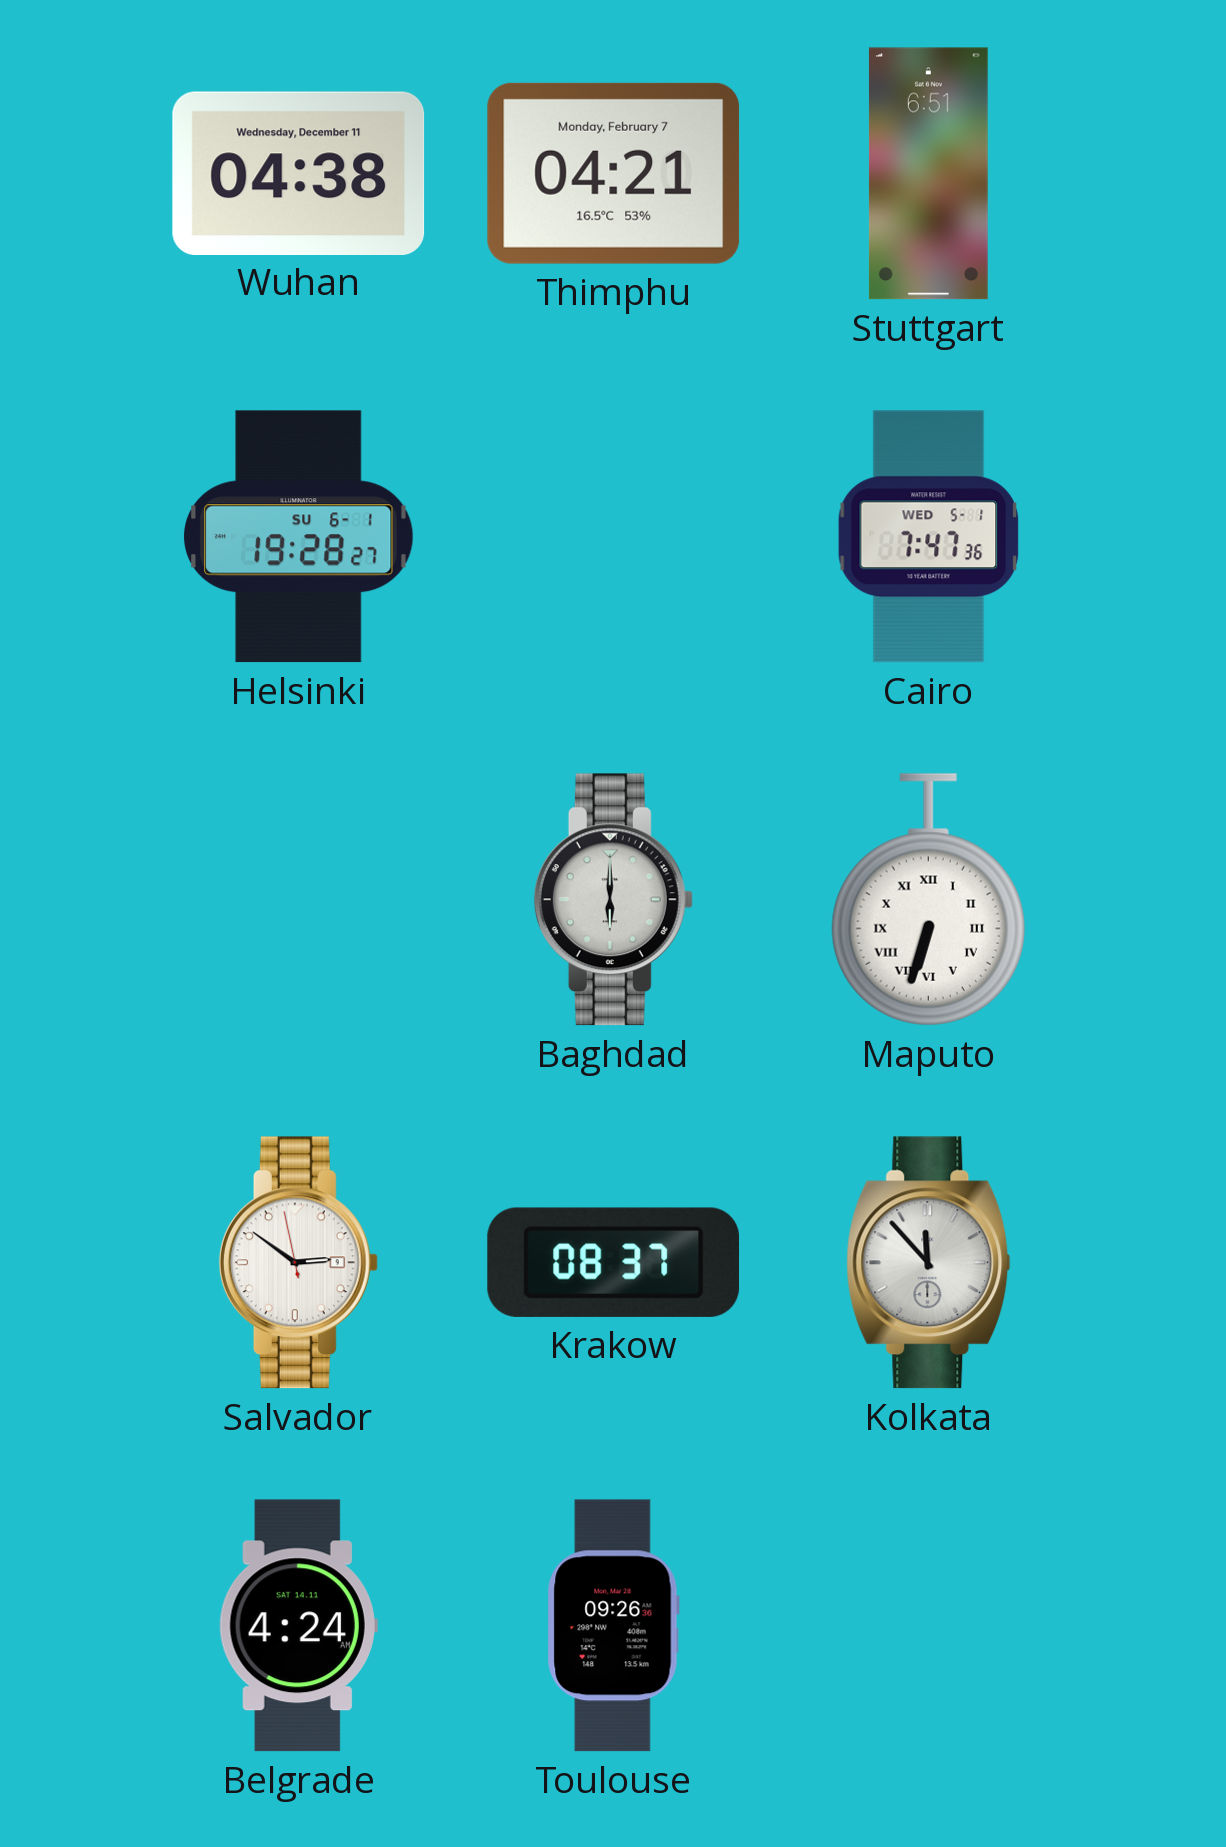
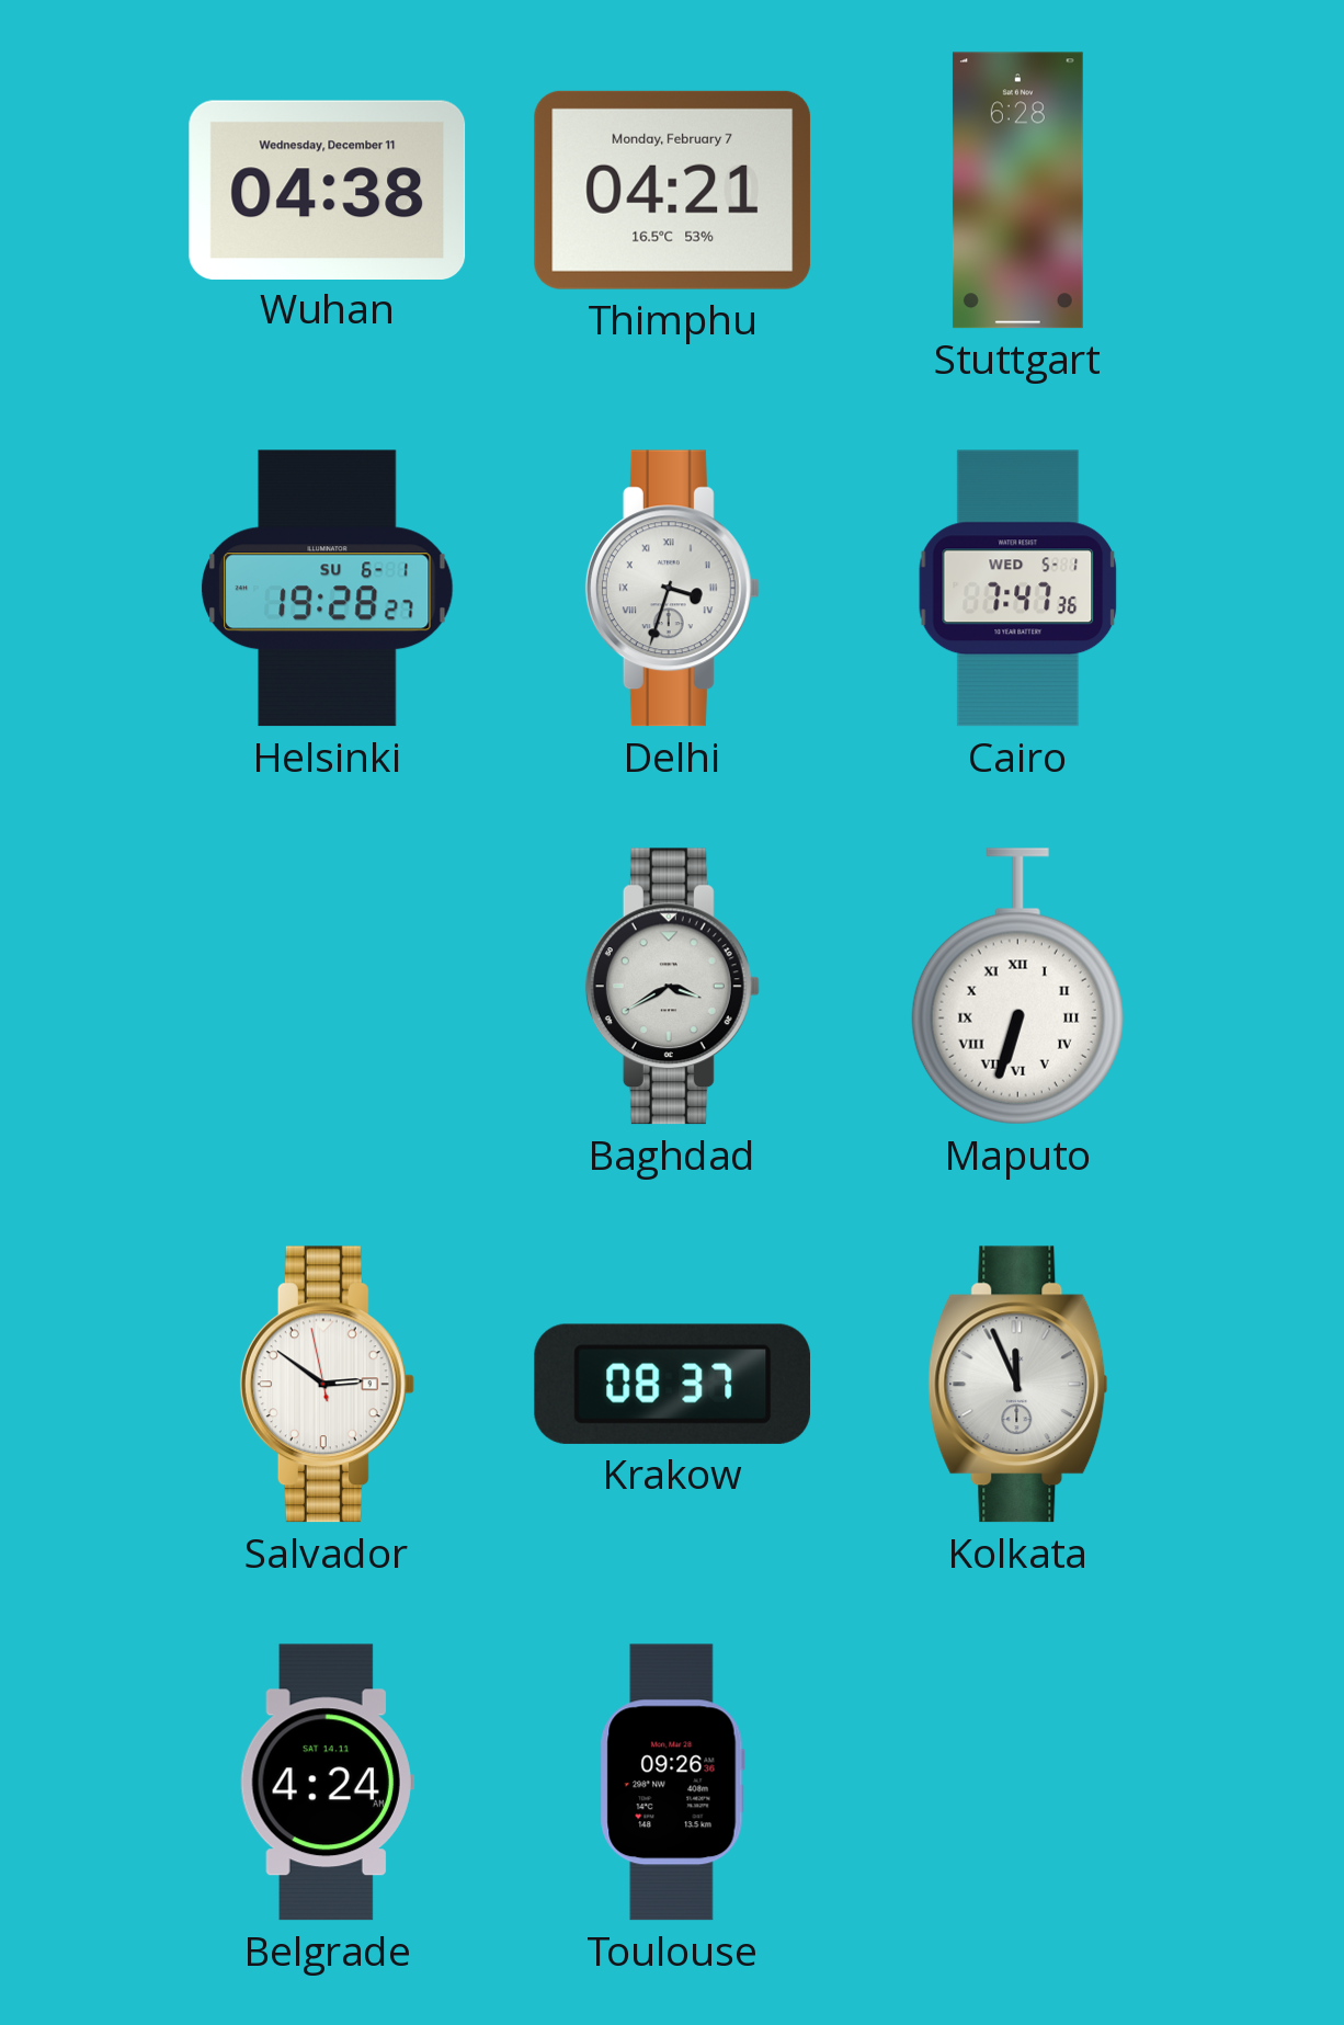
Stuttgart: 6:51 -> 6:28
Delhi: none -> 3:33
Baghdad: 6:00 -> 3:40
Kolkata: 11:53 -> 11:56
